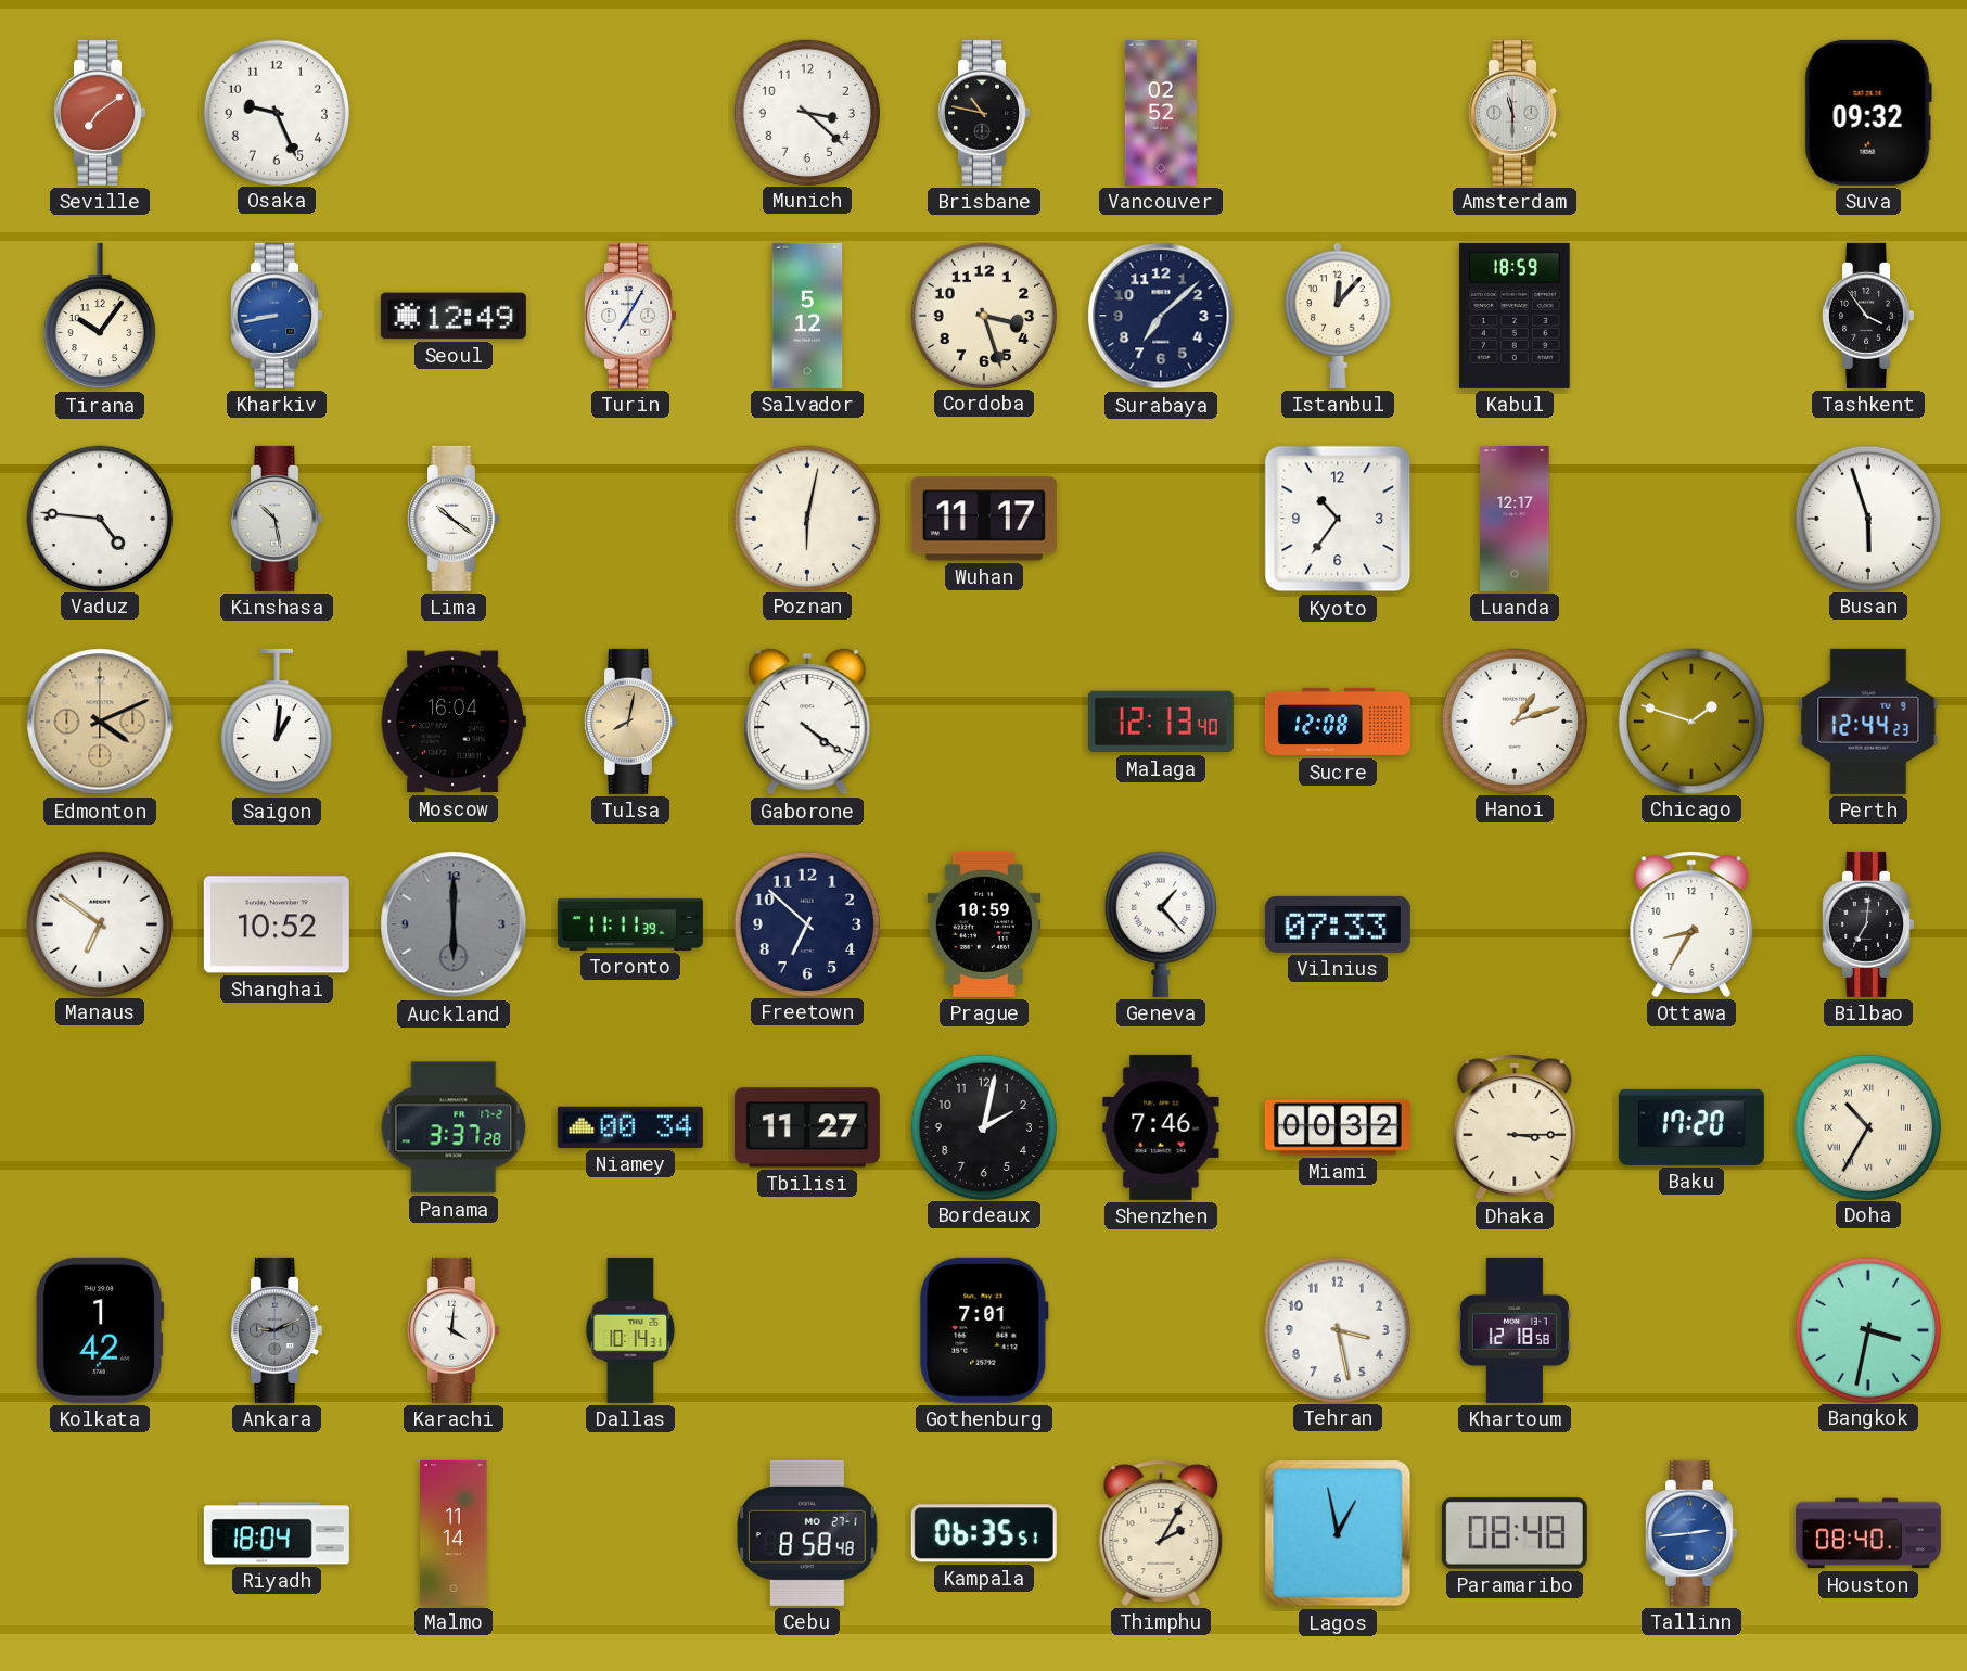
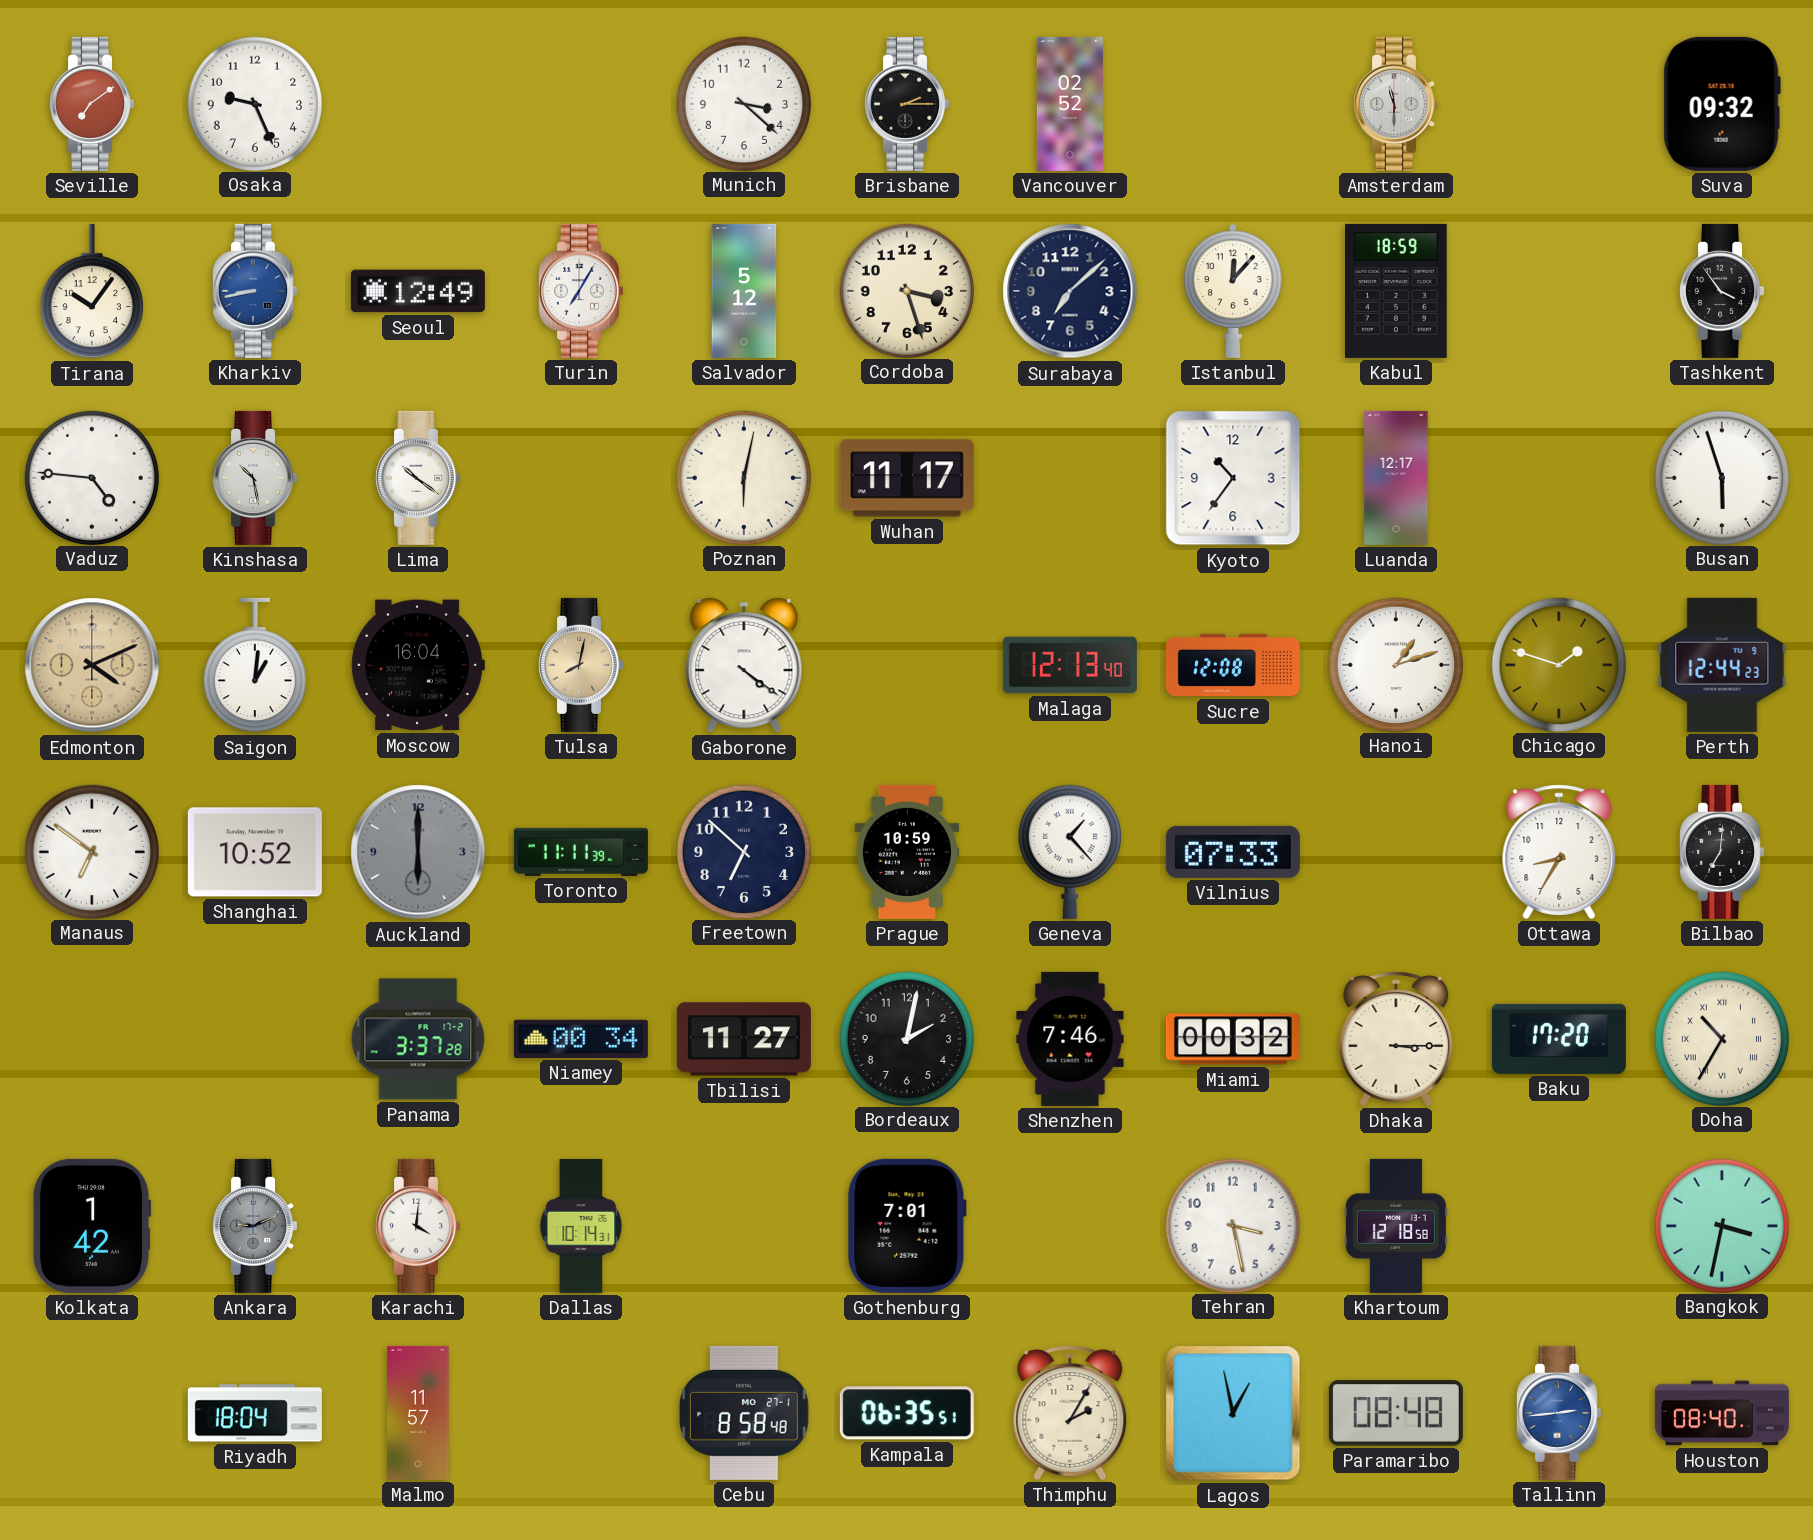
Brisbane: 10:47 -> 2:15
Malmo: 11:14 -> 11:57
